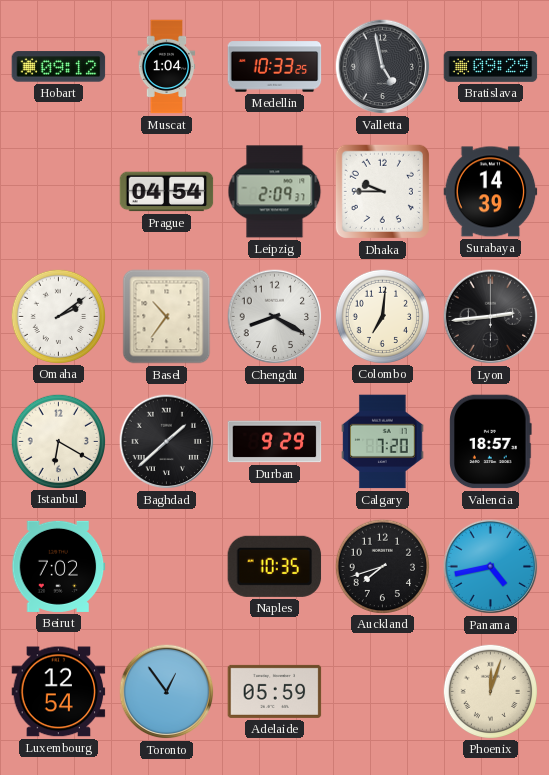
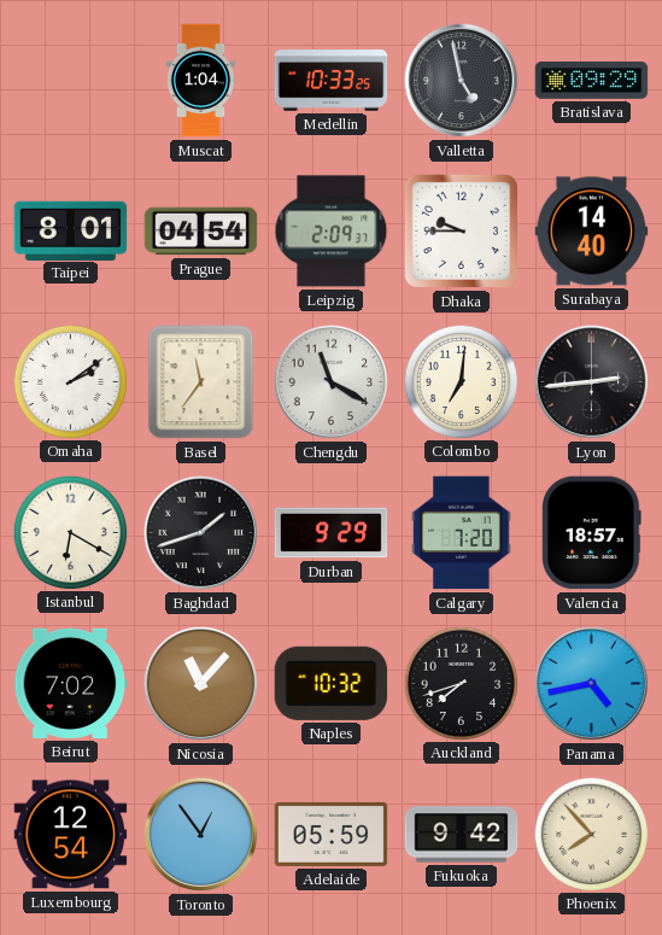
Hobart: 09:12 -> none
Taipei: none -> 8:01
Surabaya: 14:39 -> 14:40
Basel: 10:36 -> 11:36
Chengdu: 8:20 -> 11:20
Baghdad: 1:38 -> 1:42
Nicosia: none -> 11:07
Naples: 10:35 -> 10:32
Fukuoka: none -> 9:42
Phoenix: 12:03 -> 7:53
